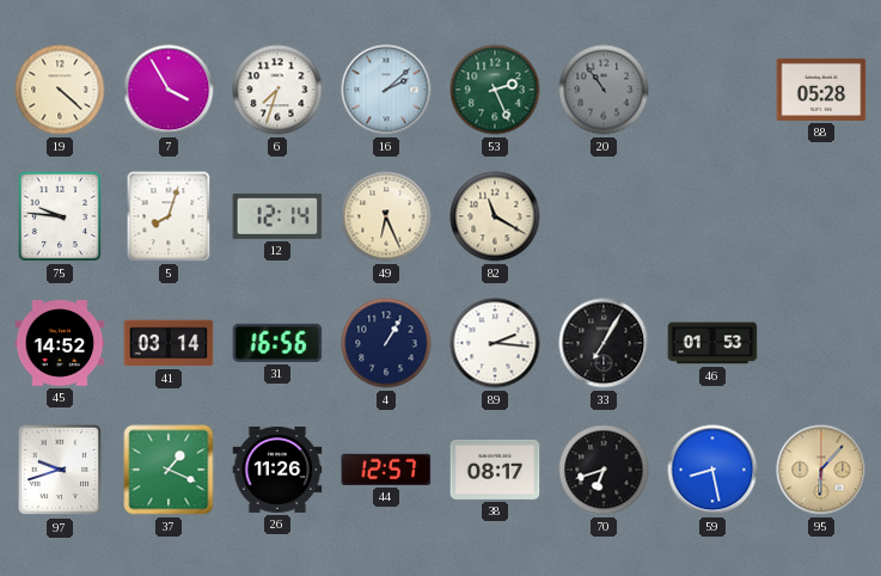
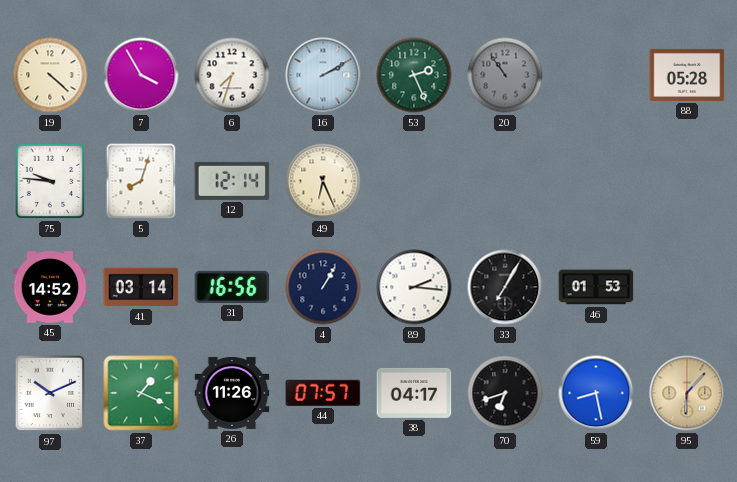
16: 2:08 -> 2:10
82: 11:20 -> none
97: 9:42 -> 10:11
44: 12:57 -> 07:57
38: 08:17 -> 04:17
